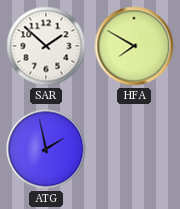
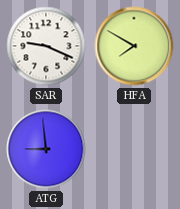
SAR: 1:52 -> 9:19
ATG: 1:58 -> 8:59
